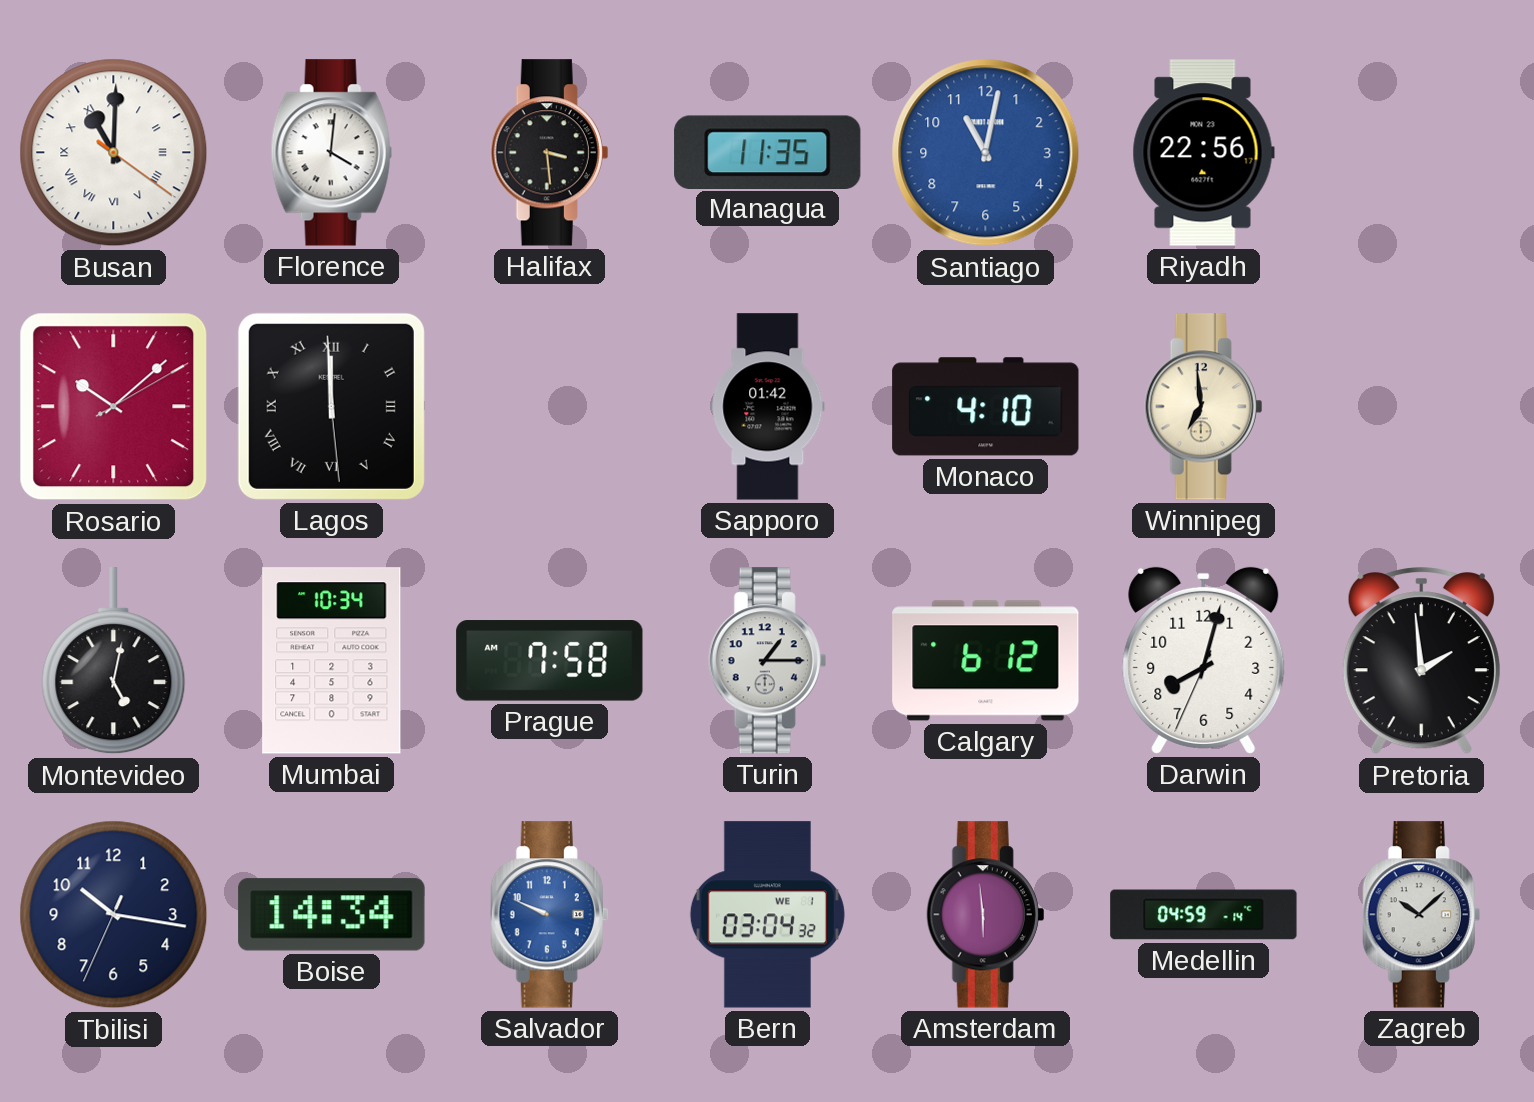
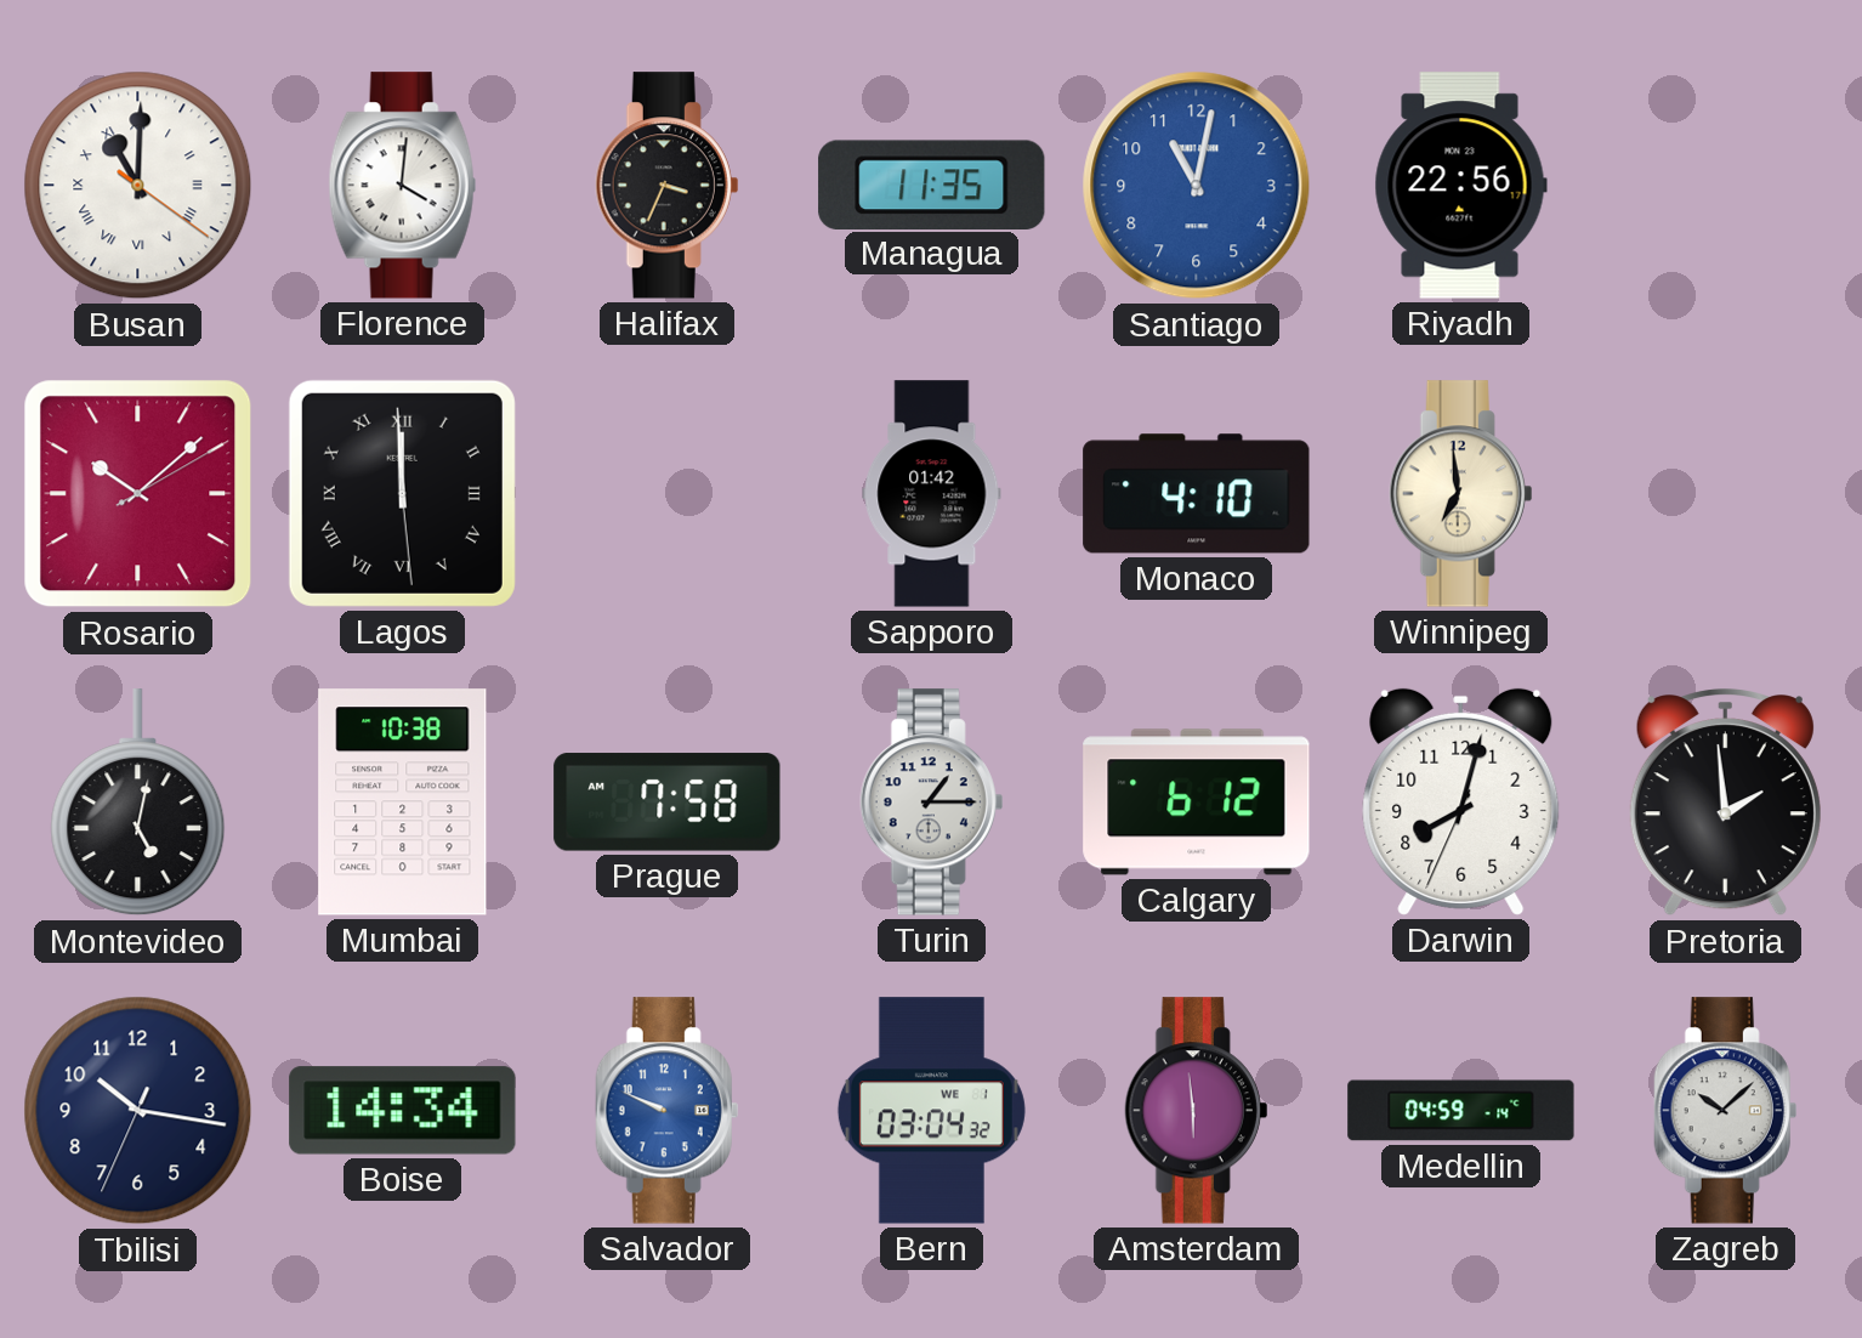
Halifax: 3:29 -> 3:34
Mumbai: 10:34 -> 10:38
